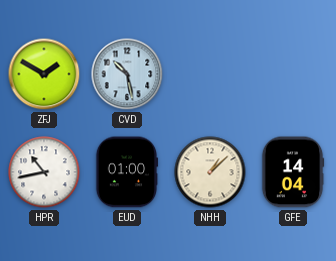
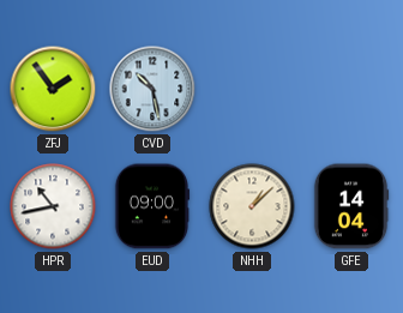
ZFJ: 1:50 -> 1:54
EUD: 01:00 -> 09:00
